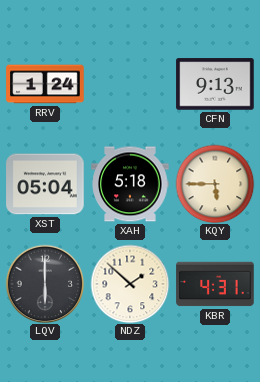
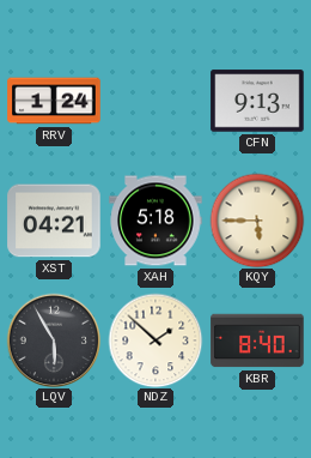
XST: 05:04 -> 04:21
LQV: 6:00 -> 5:55
KBR: 4:31 -> 8:40
